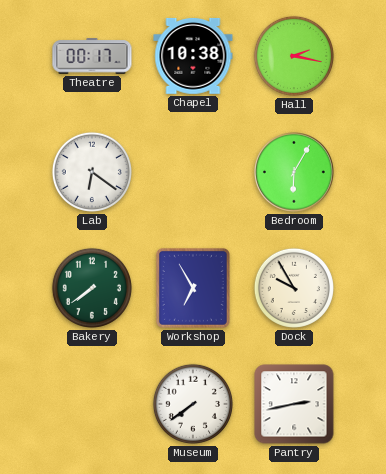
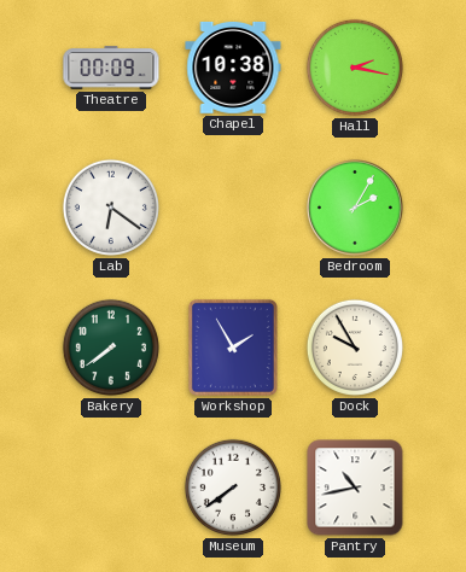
Theatre: 00:17 -> 00:09
Bedroom: 6:05 -> 2:05
Workshop: 6:55 -> 1:55
Pantry: 2:43 -> 10:43
